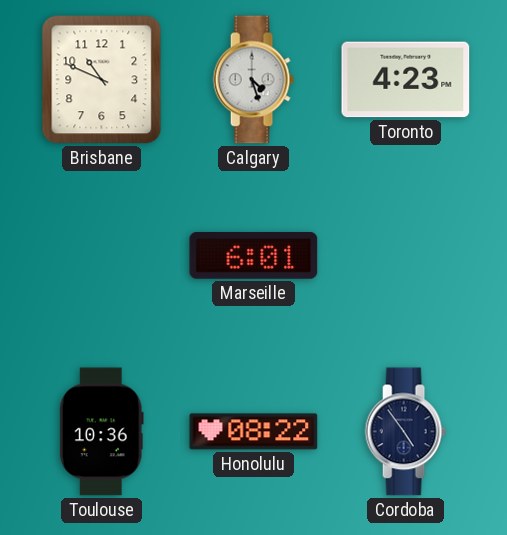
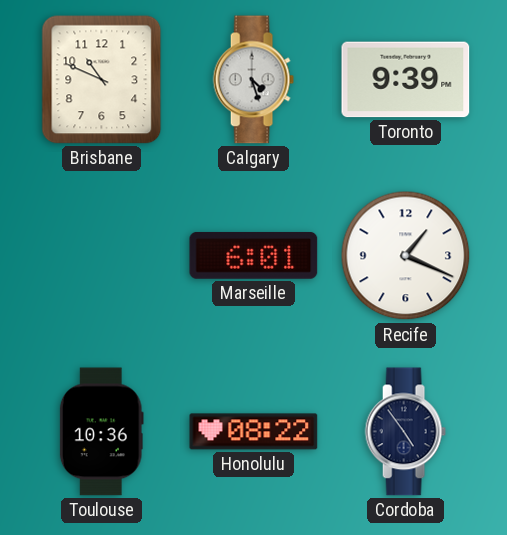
Toronto: 4:23 -> 9:39
Recife: none -> 1:19
